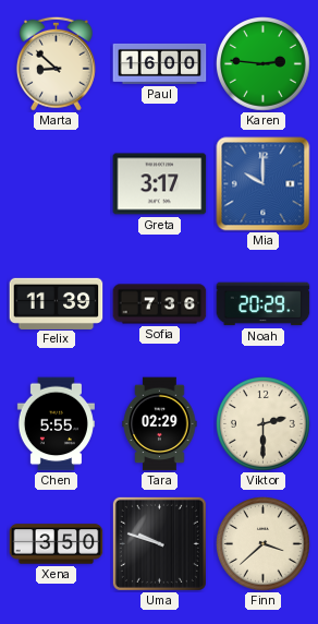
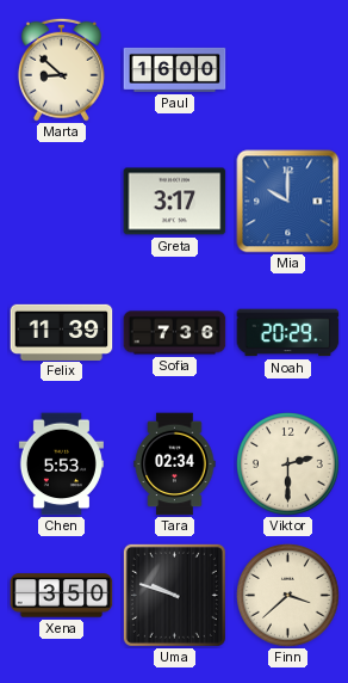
Karen: 2:46 -> none
Chen: 5:55 -> 5:53
Tara: 02:29 -> 02:34
